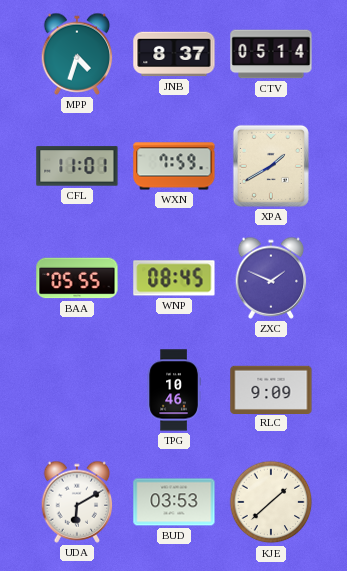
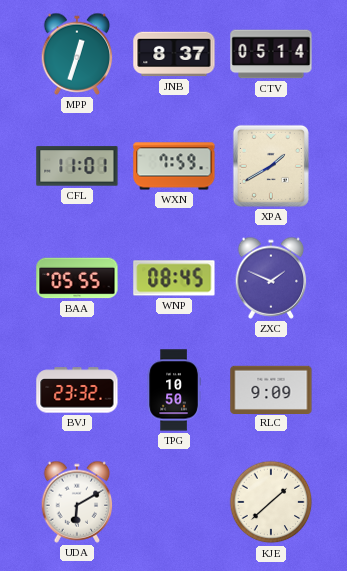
MPP: 4:33 -> 12:33
BVJ: none -> 23:32
TPG: 10:46 -> 10:50
BUD: 03:53 -> none
